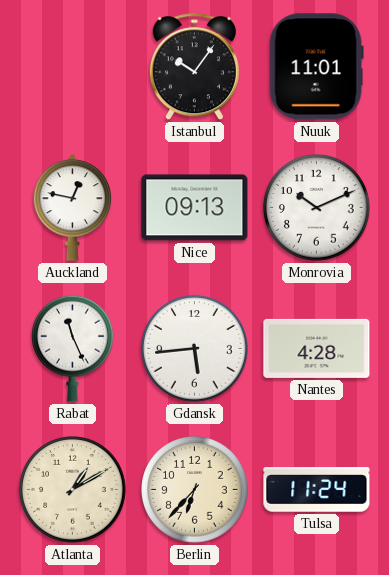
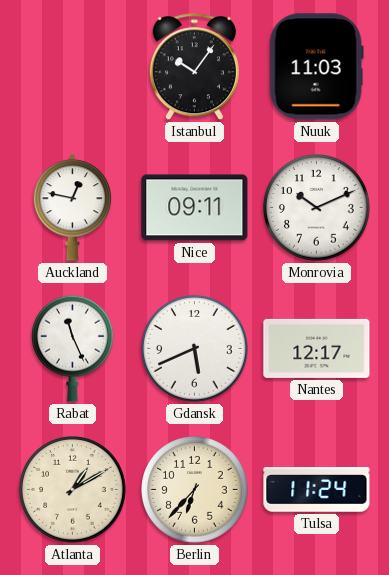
Nuuk: 11:01 -> 11:03
Nice: 09:13 -> 09:11
Gdansk: 5:44 -> 5:41
Nantes: 4:28 -> 12:17
